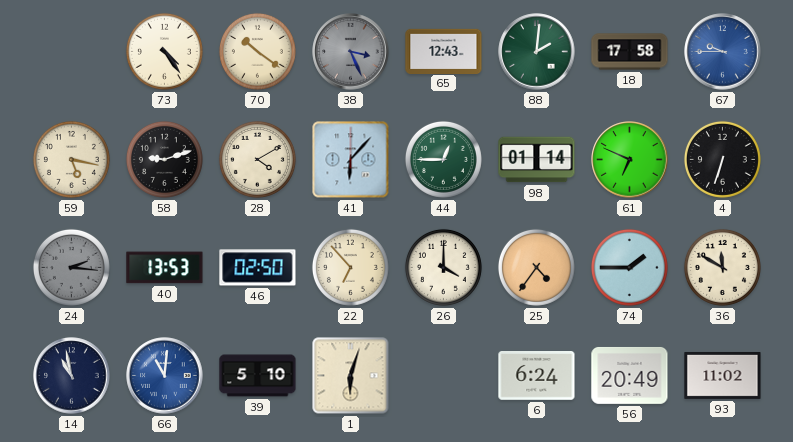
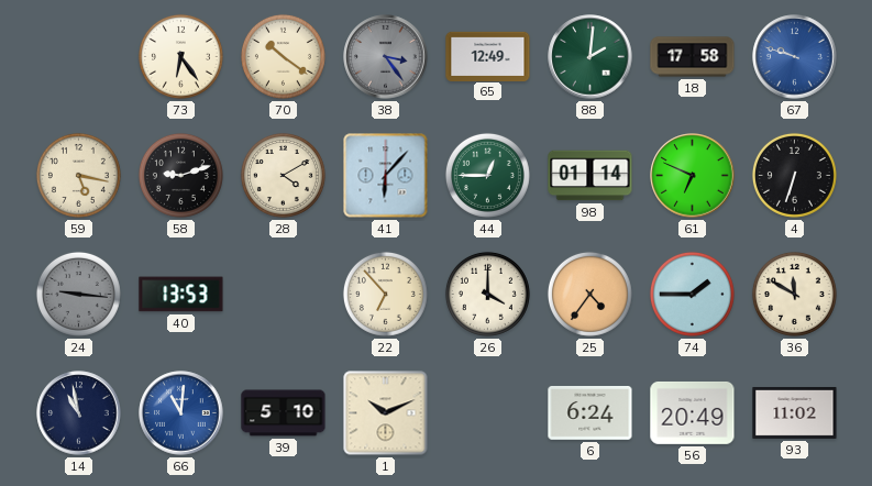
73: 4:24 -> 6:24
38: 3:26 -> 3:24
65: 12:43 -> 12:49
67: 9:45 -> 9:48
24: 2:16 -> 9:16
46: 02:50 -> none
1: 6:03 -> 10:11
